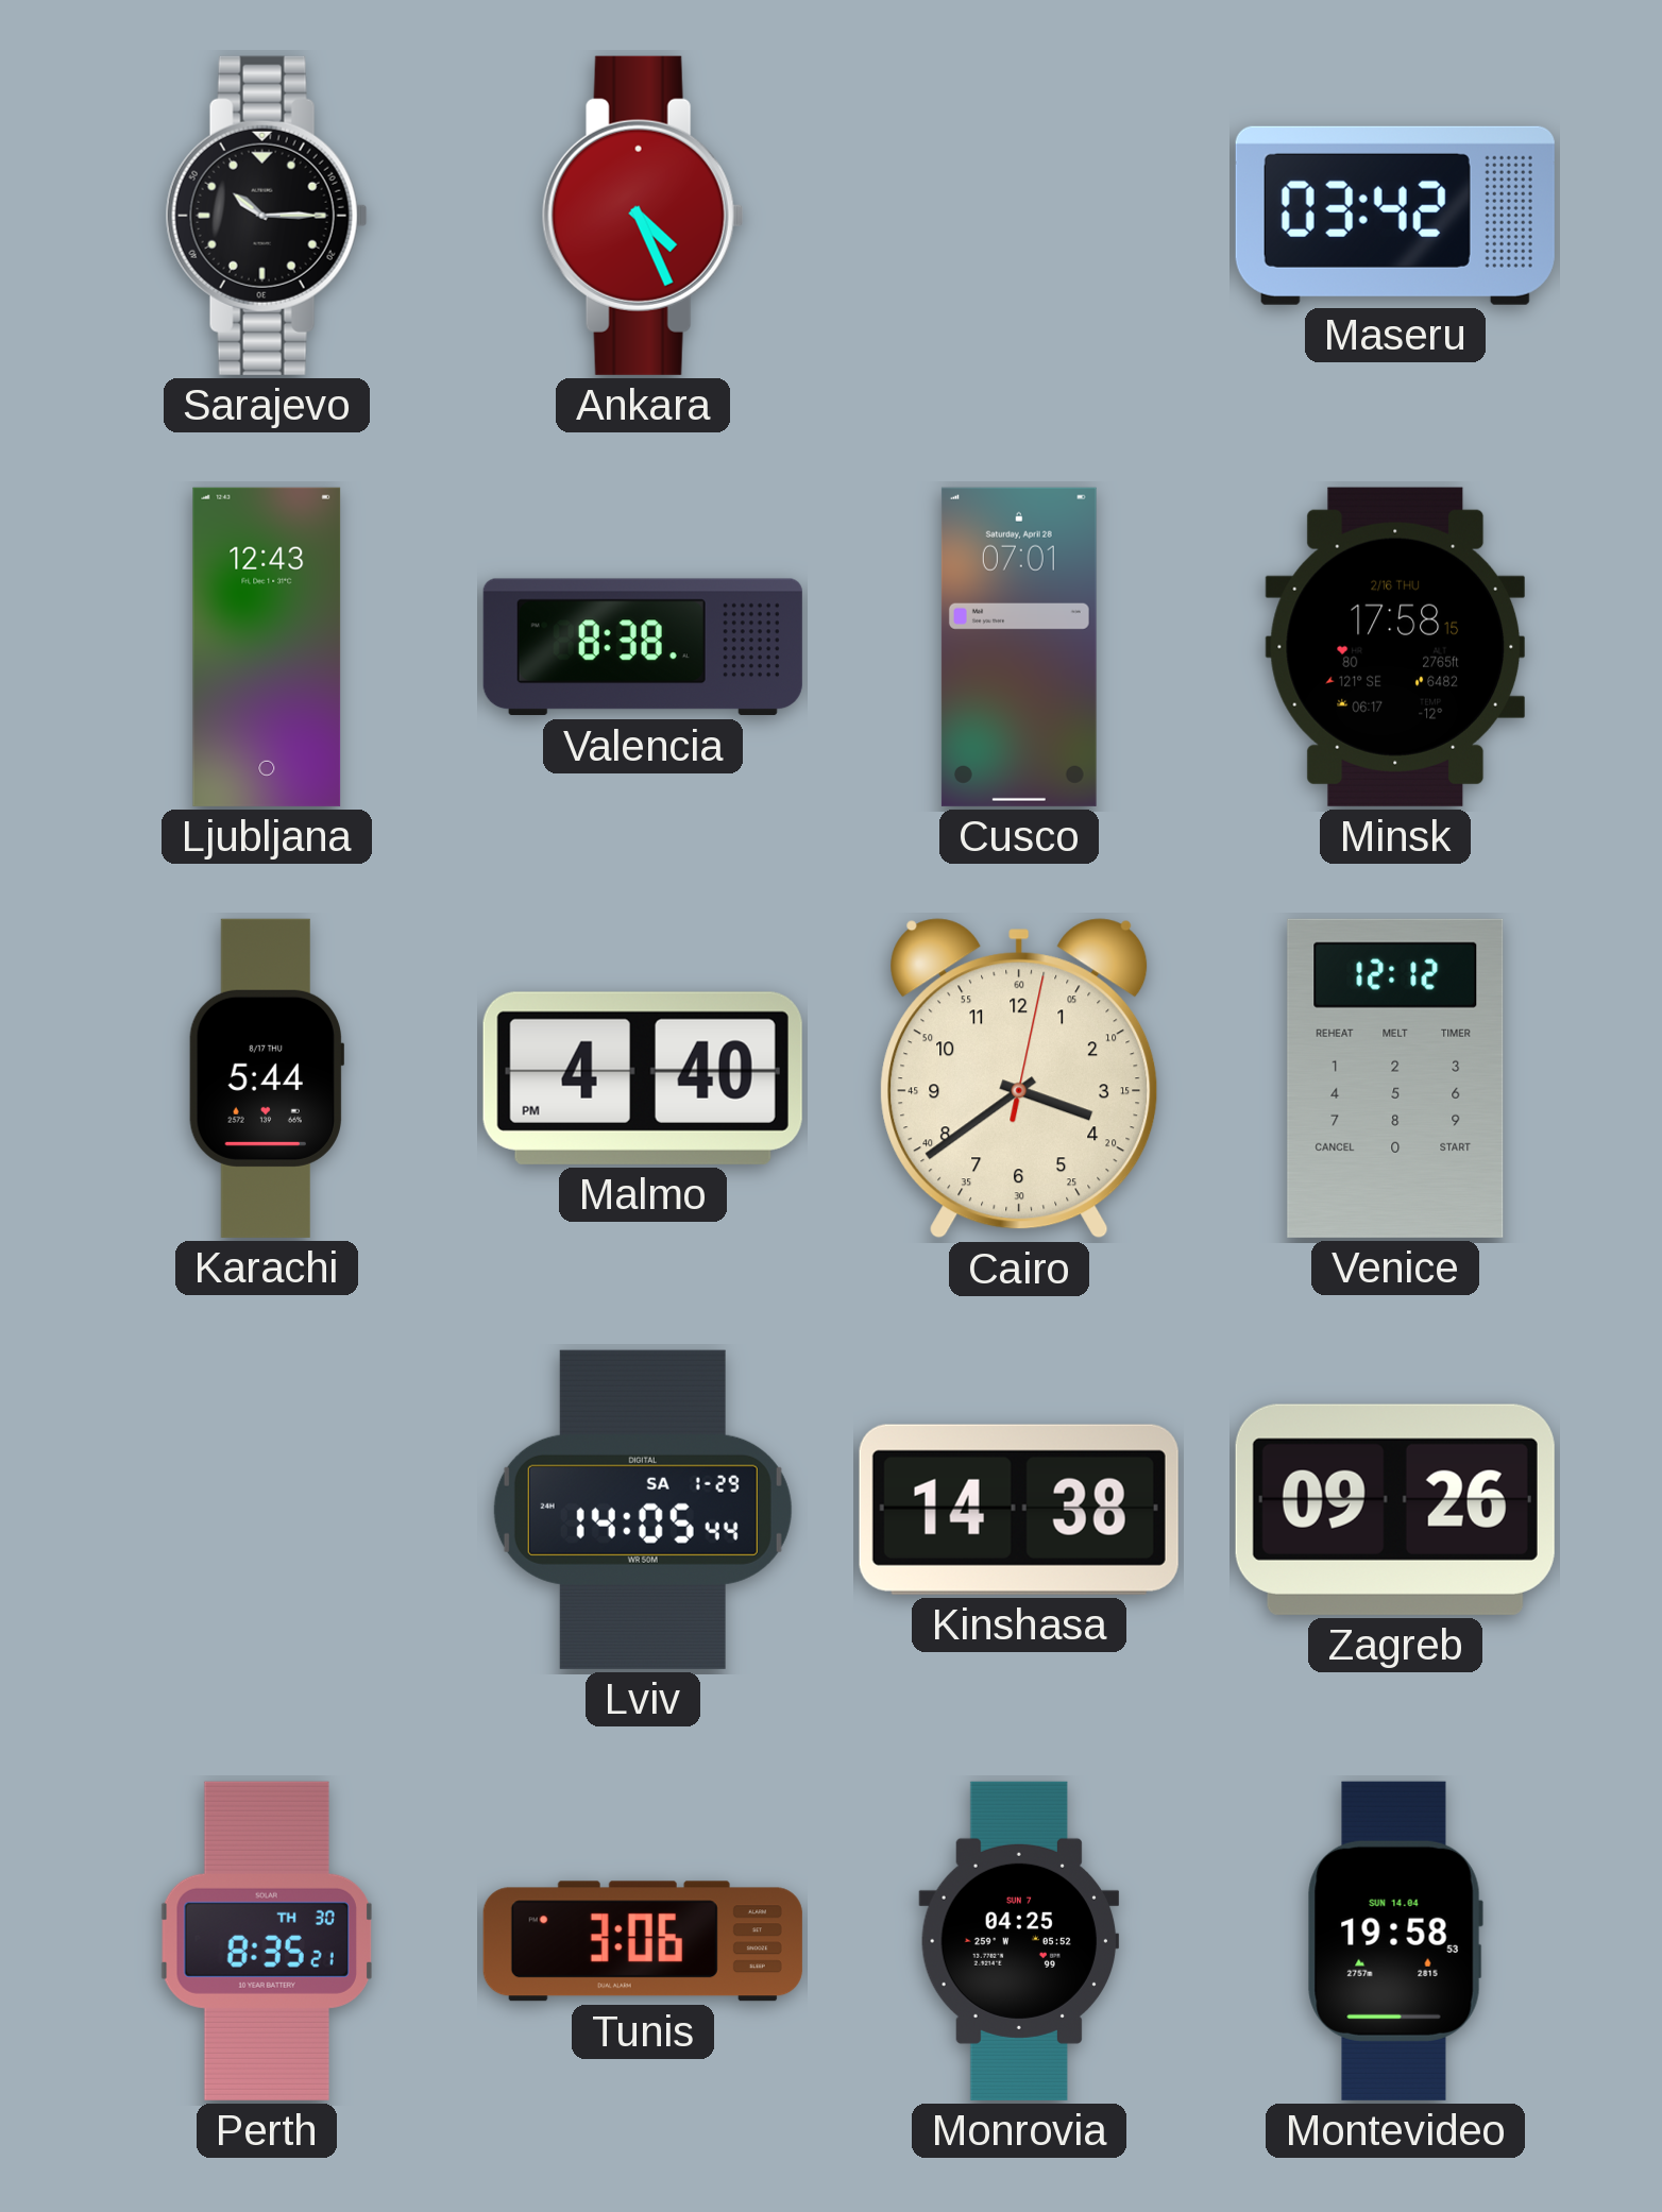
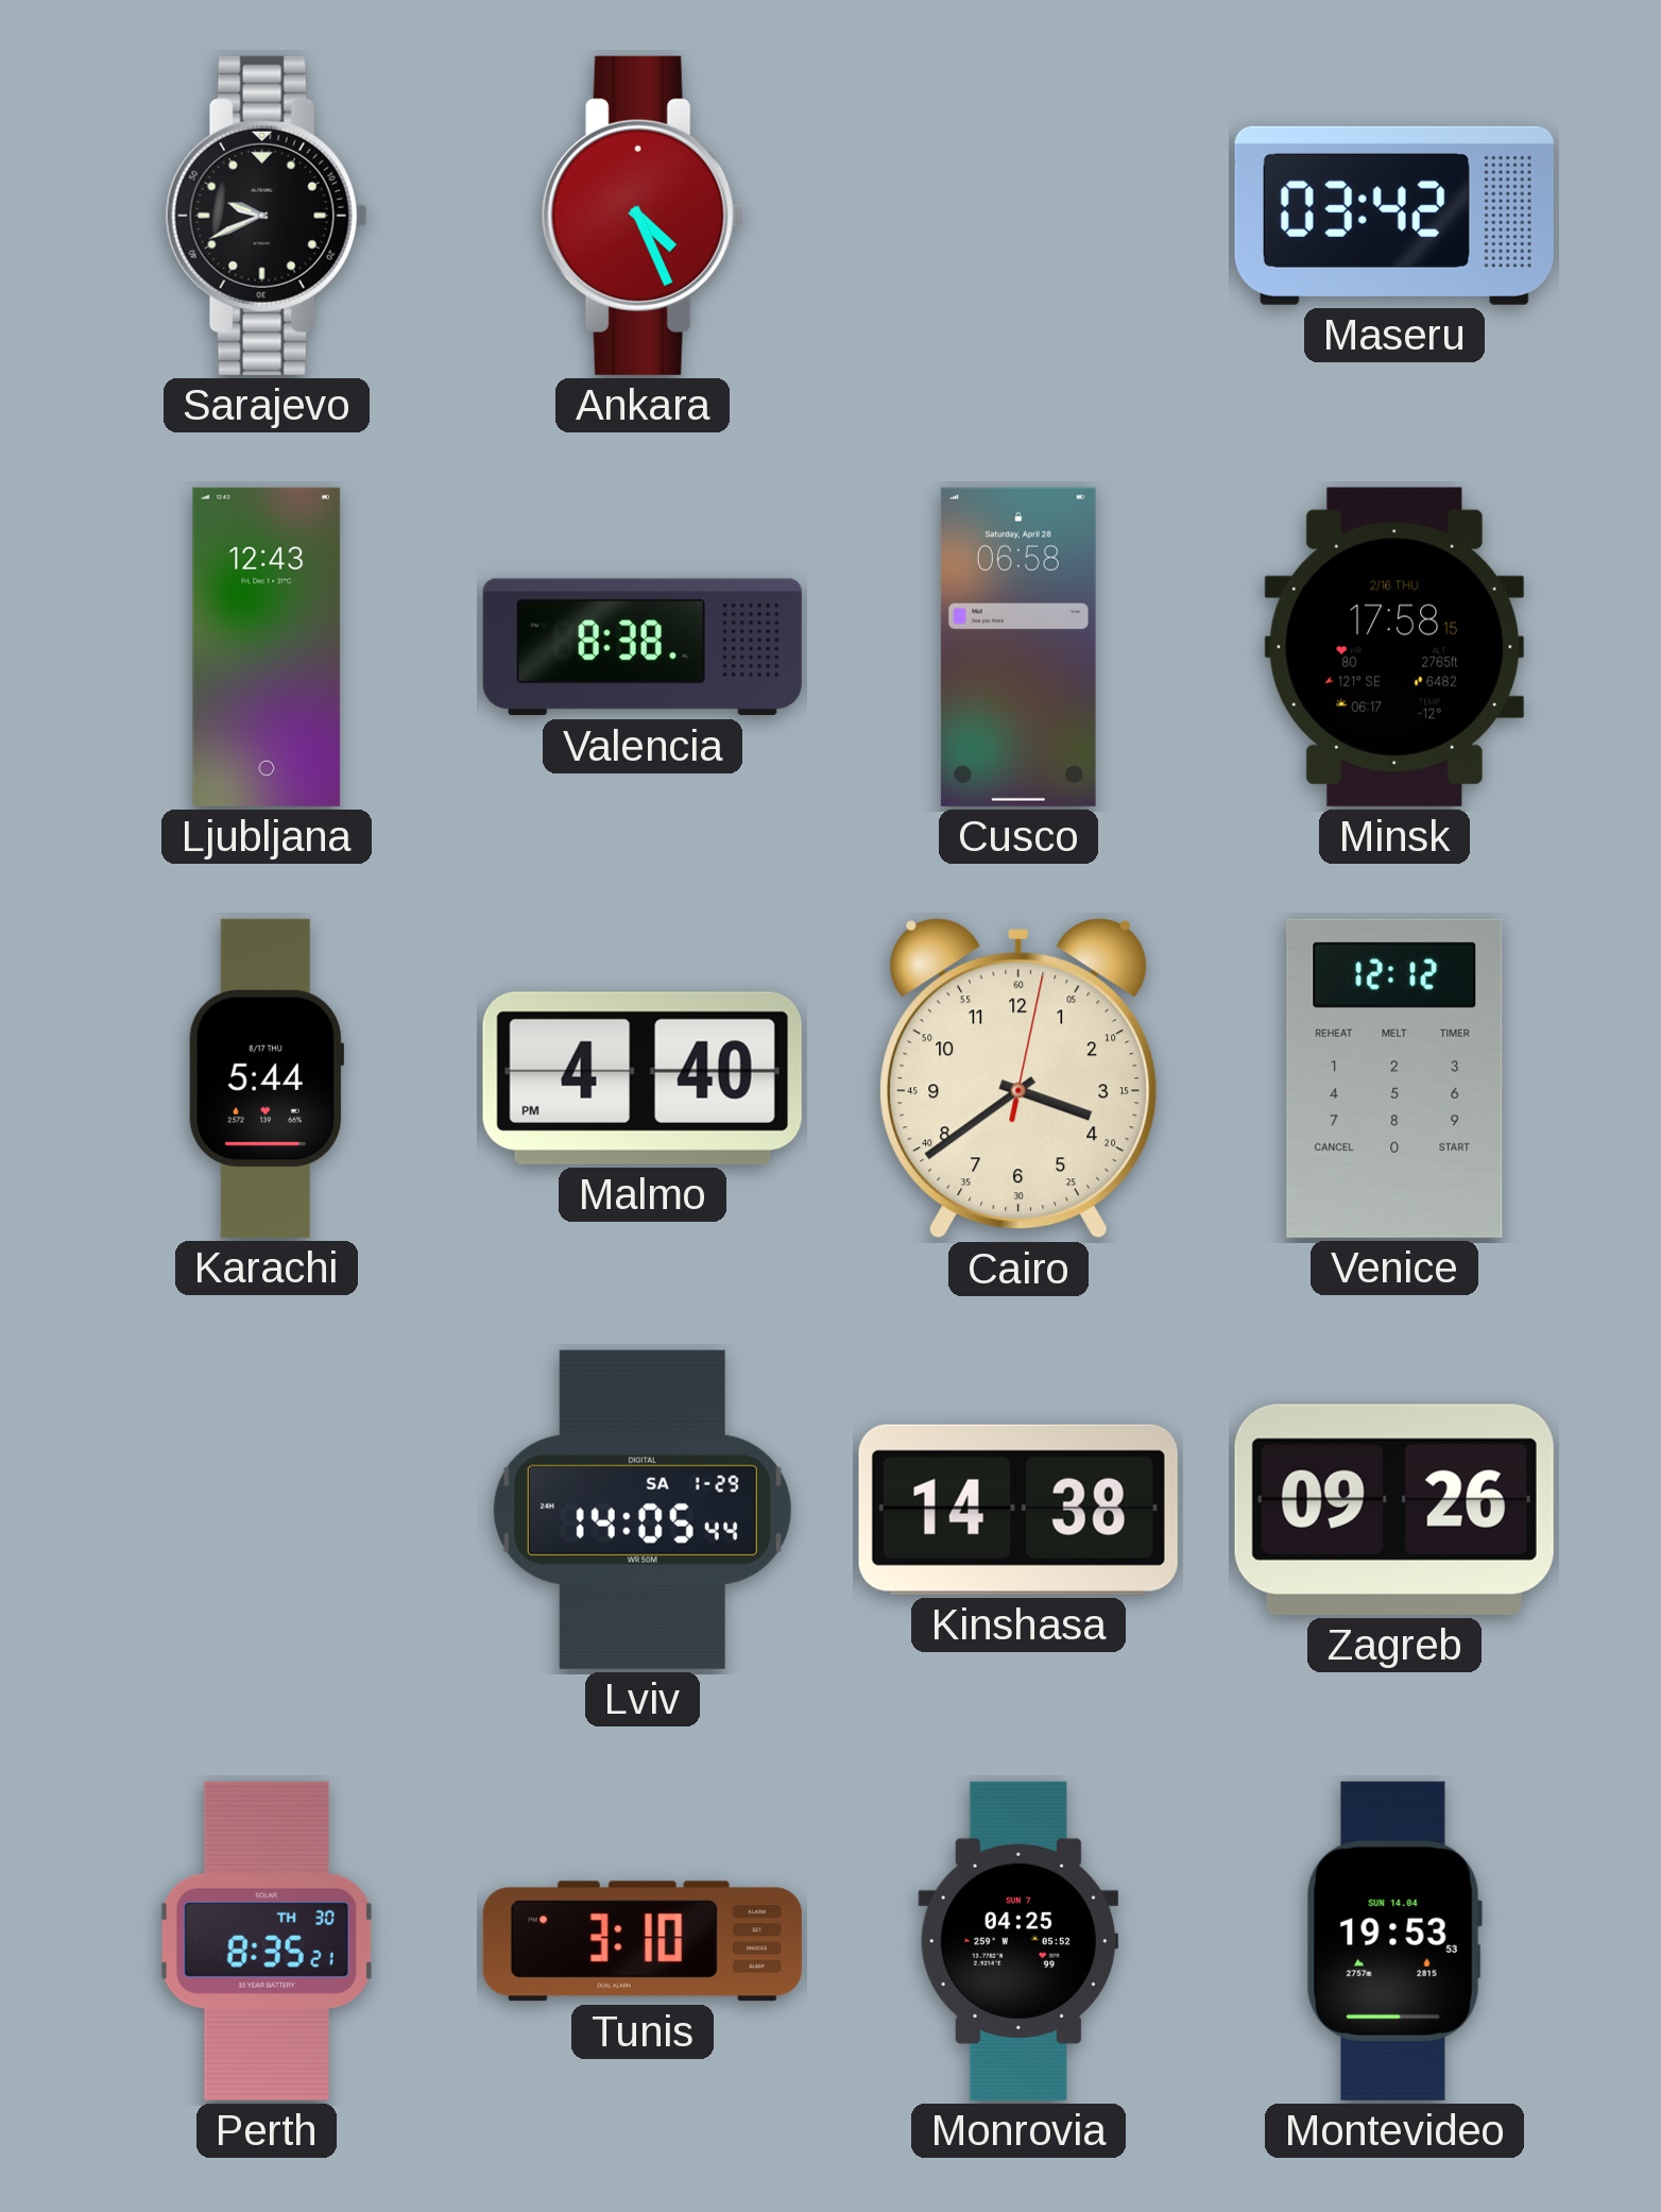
Sarajevo: 10:15 -> 9:41
Cusco: 07:01 -> 06:58
Tunis: 3:06 -> 3:10
Montevideo: 19:58 -> 19:53
